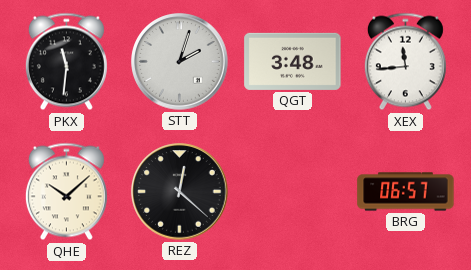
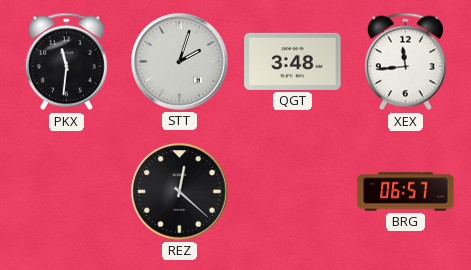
QHE: 10:08 -> none
